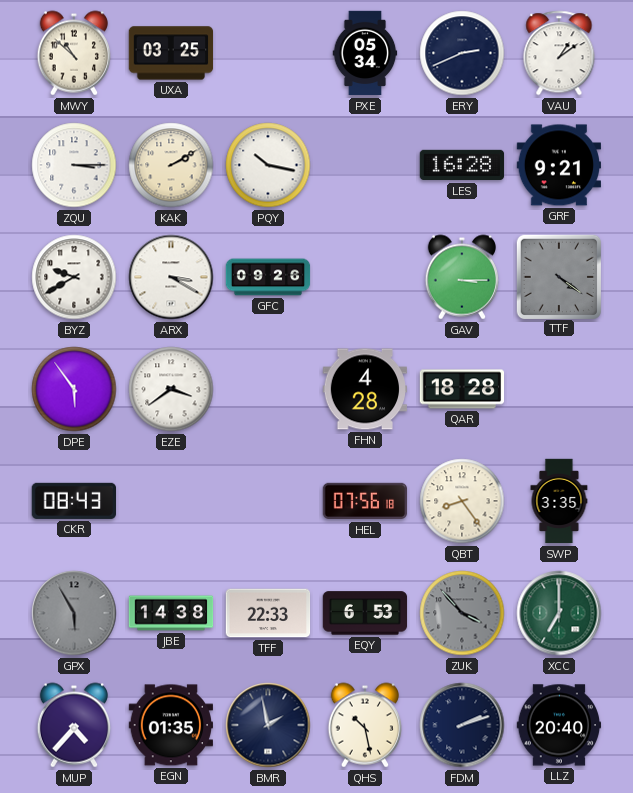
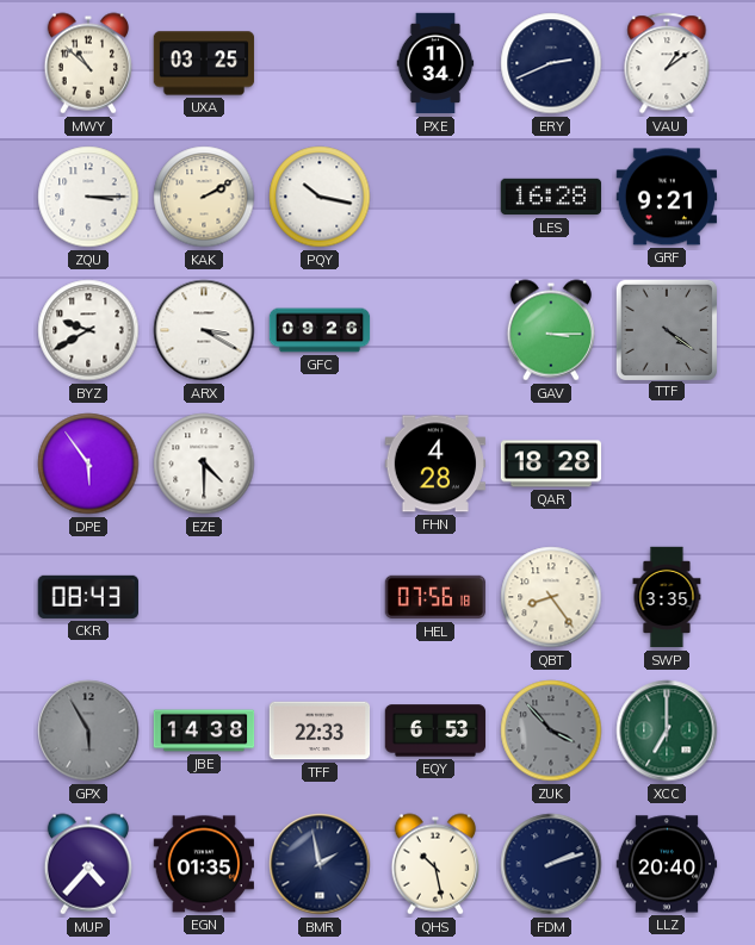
PXE: 05:34 -> 11:34
EZE: 3:39 -> 4:30
